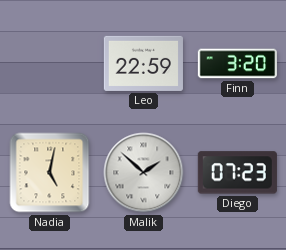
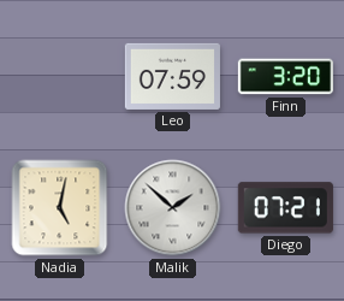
Leo: 22:59 -> 07:59
Diego: 07:23 -> 07:21
